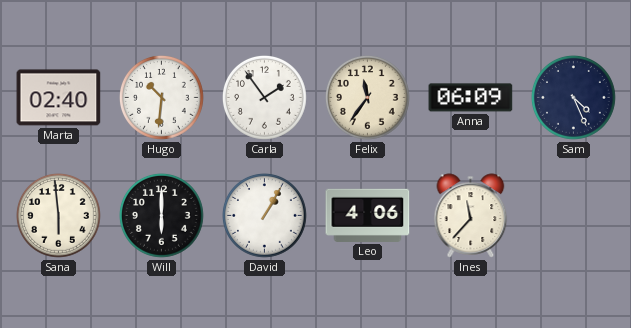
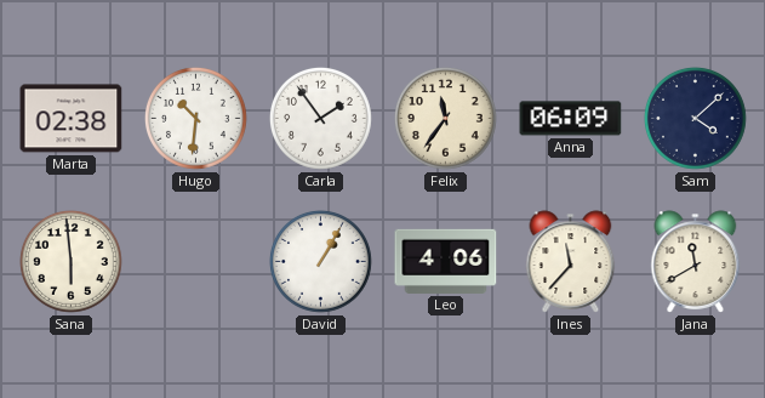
Marta: 02:40 -> 02:38
Sam: 4:26 -> 4:08
Will: 6:00 -> none
Jana: none -> 11:40
